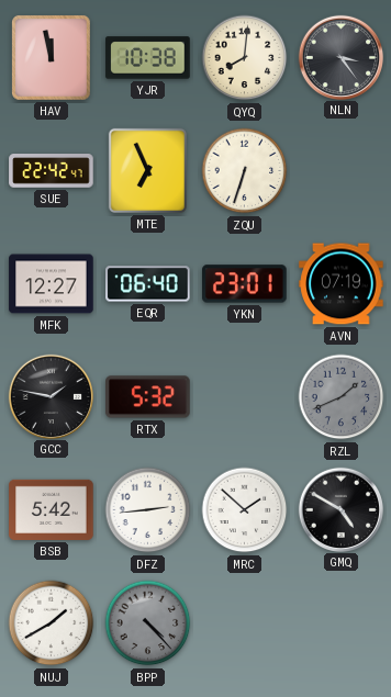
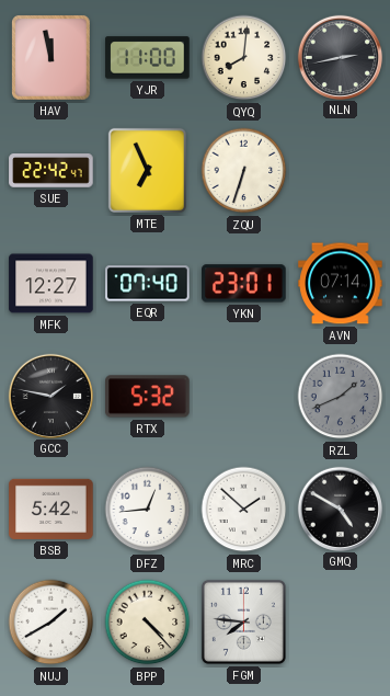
YJR: 10:38 -> 11:00
NLN: 3:24 -> 2:43
EQR: 06:40 -> 07:40
AVN: 07:19 -> 07:14
DFZ: 2:44 -> 12:44
BPP dial: grey -> cream
FGM: none -> 7:46
